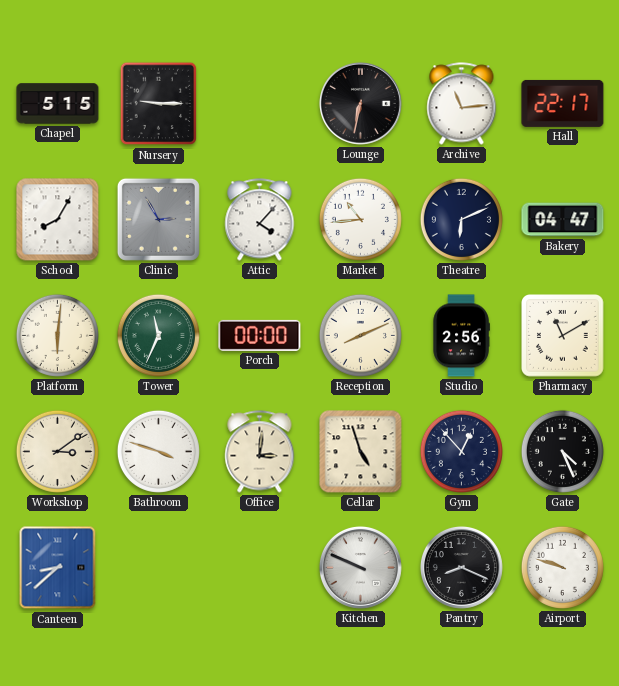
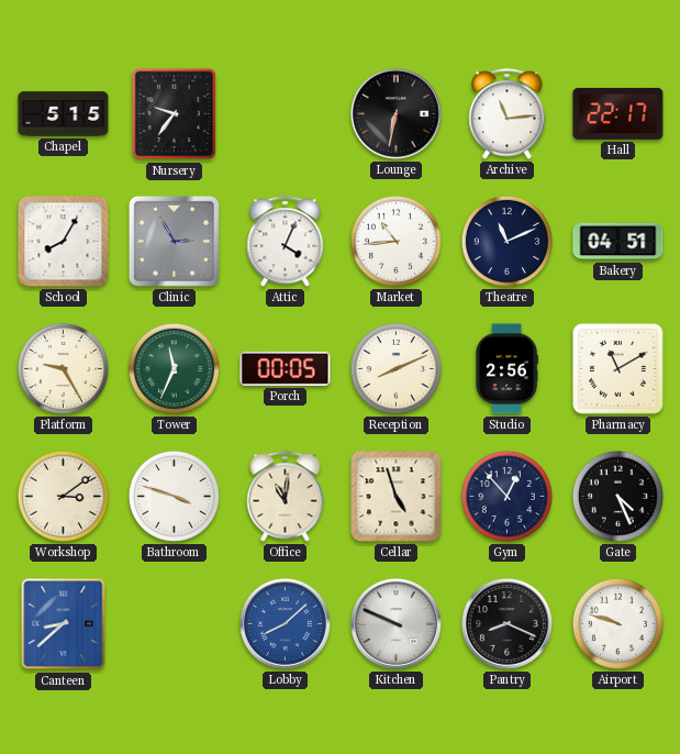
Nursery: 9:15 -> 9:36
Attic: 4:07 -> 4:04
Theatre: 6:11 -> 11:11
Bakery: 04:47 -> 04:51
Platform: 6:01 -> 9:25
Porch: 00:00 -> 00:05
Office: 3:01 -> 11:01
Lobby: none -> 8:08
